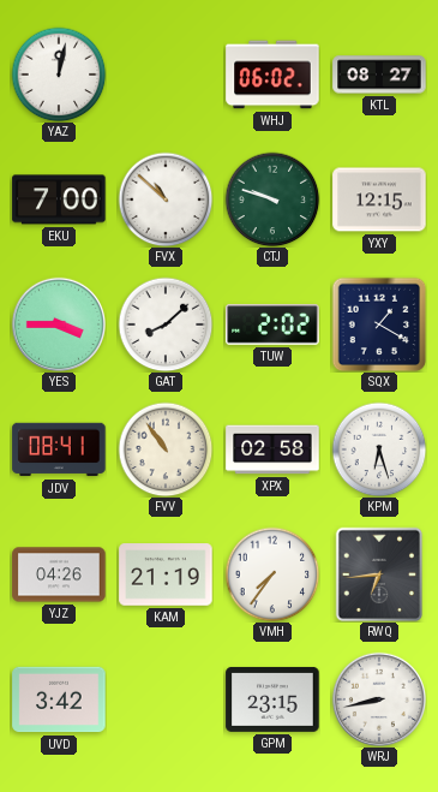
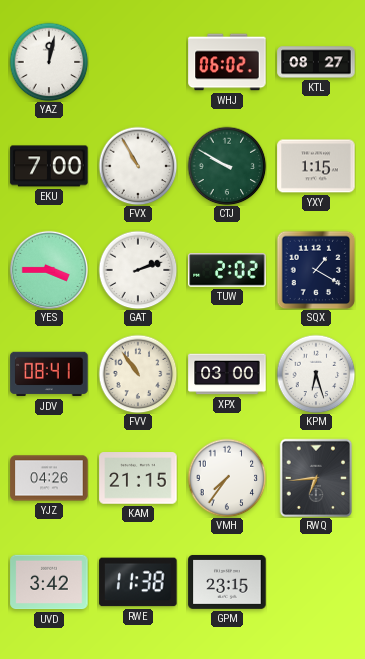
FVX: 10:52 -> 10:55
CTJ: 9:48 -> 9:50
YXY: 12:15 -> 1:15
GAT: 8:08 -> 2:12
XPX: 02:58 -> 03:00
KAM: 21:19 -> 21:15
RWE: none -> 11:38
WRJ: 8:43 -> none
